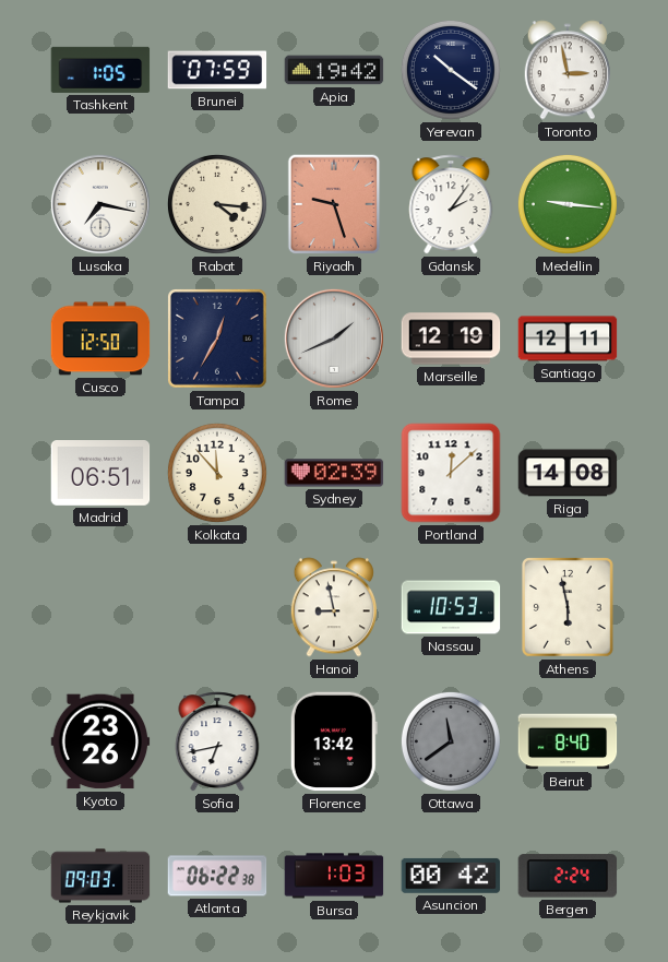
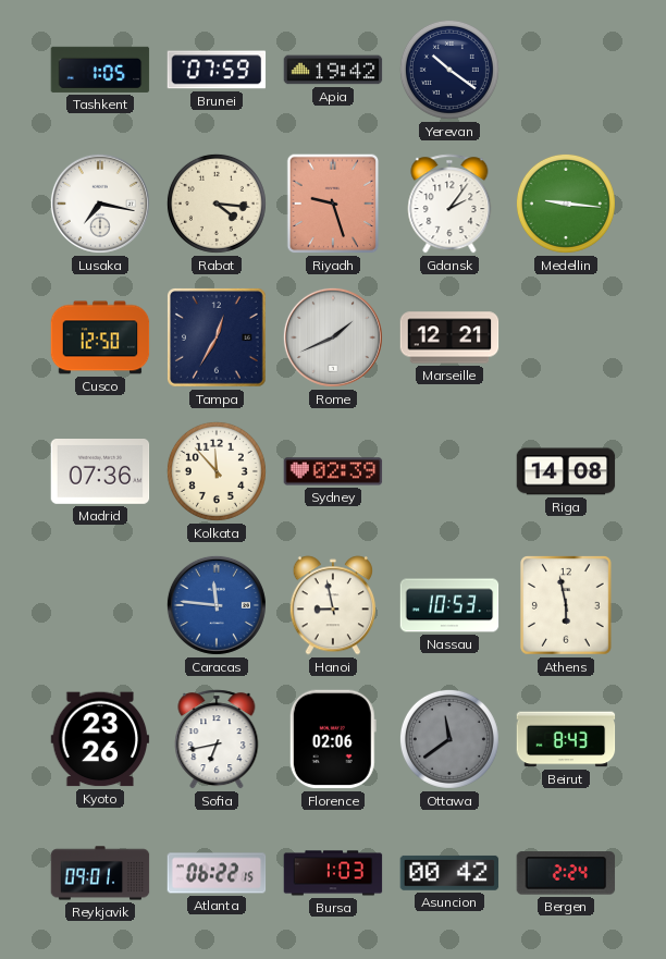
Toronto: 2:58 -> none
Marseille: 12:19 -> 12:21
Santiago: 12:11 -> none
Madrid: 06:51 -> 07:36
Portland: 12:08 -> none
Caracas: none -> 11:46
Florence: 13:42 -> 02:06
Beirut: 8:40 -> 8:43
Reykjavik: 09:03 -> 09:01
Atlanta: 06:22:38 -> 06:22:15
